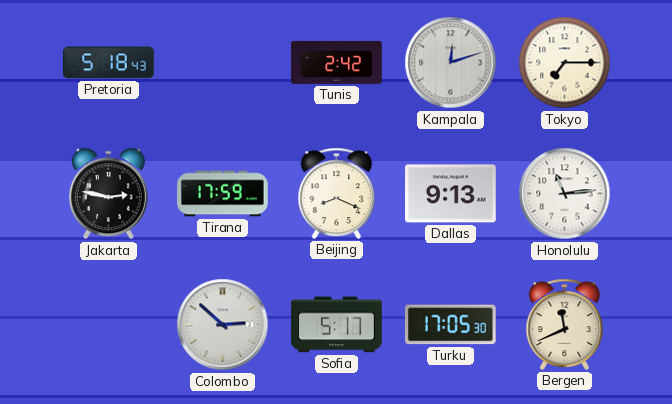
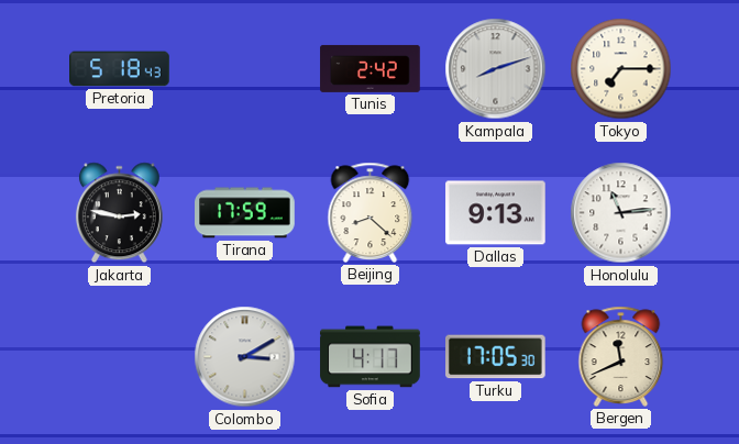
Kampala: 12:12 -> 8:12
Beijing: 8:19 -> 8:22
Colombo: 2:52 -> 3:10
Sofia: 5:17 -> 4:17
